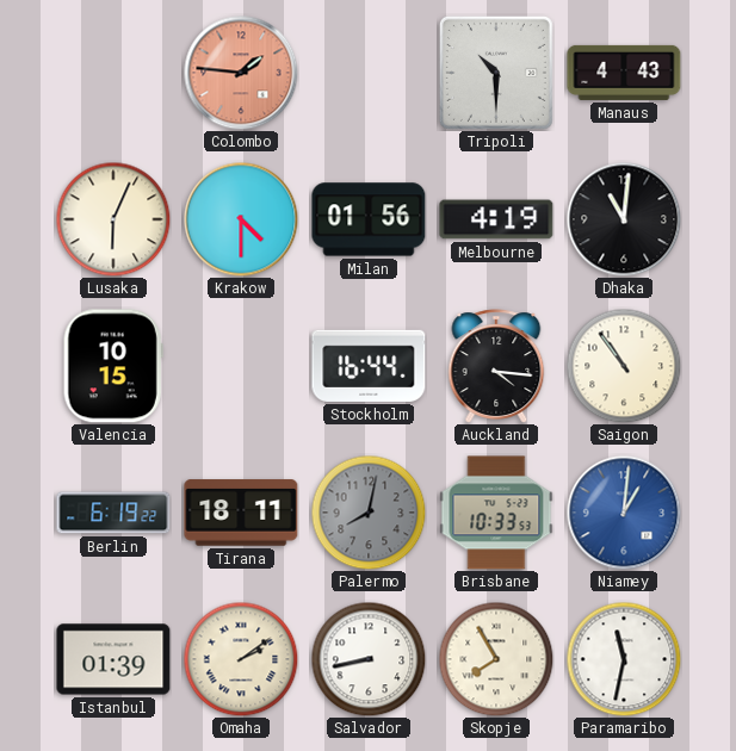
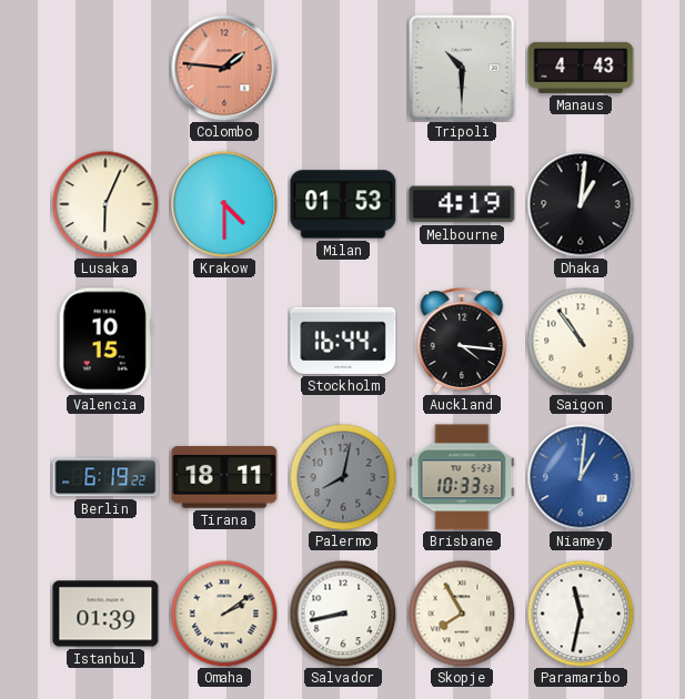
Milan: 01:56 -> 01:53
Dhaka: 11:01 -> 1:01
